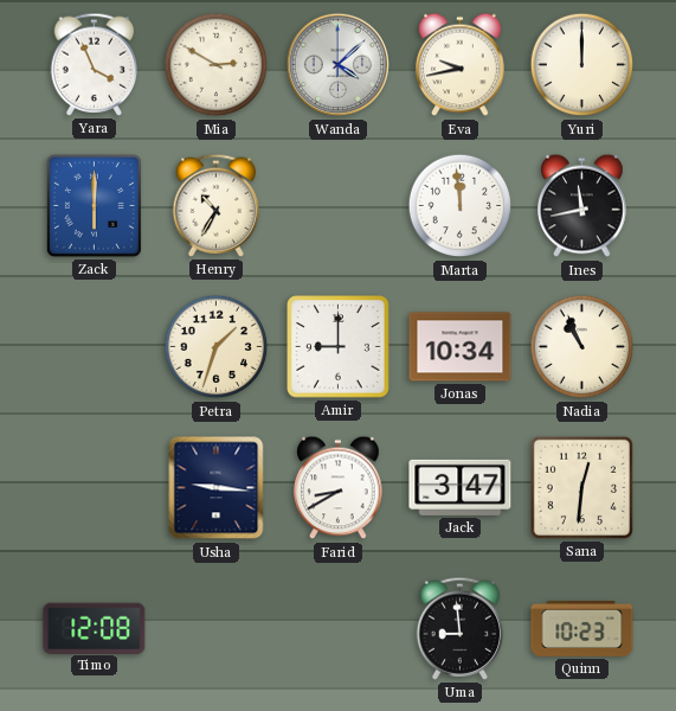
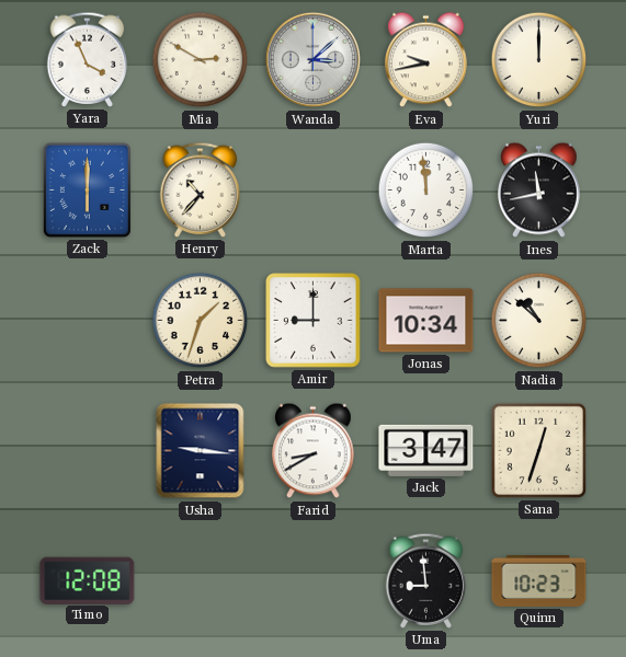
Wanda: 4:08 -> 3:08
Henry: 10:35 -> 10:37
Nadia: 10:56 -> 10:52
Sana: 12:31 -> 12:33
